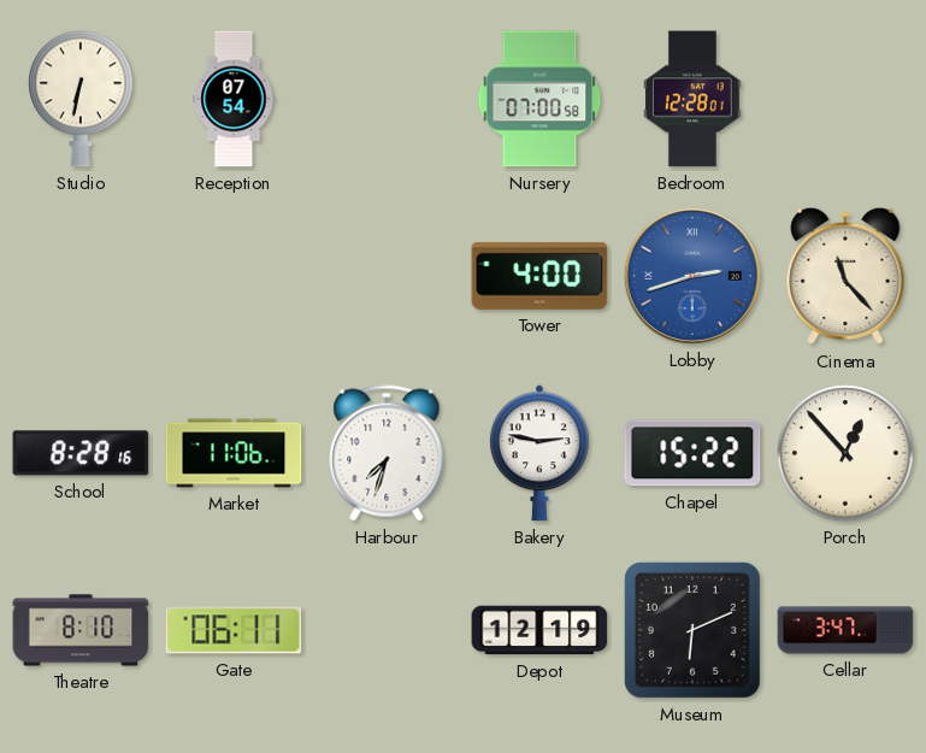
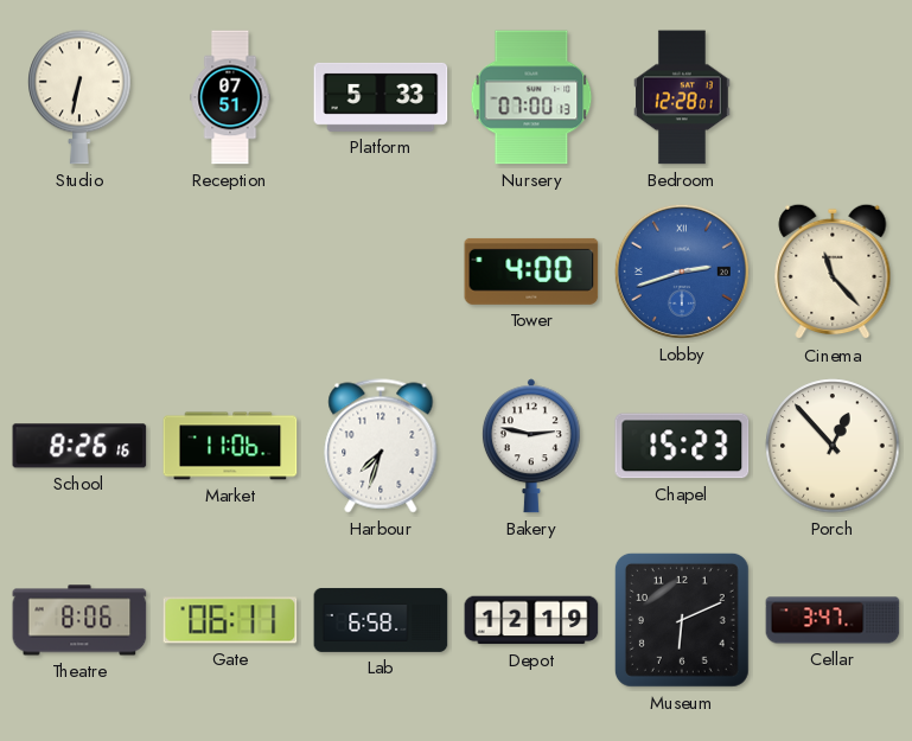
Reception: 07:54 -> 07:51
Platform: none -> 5:33
Nursery: 07:00:58 -> 07:00:13
School: 8:28 -> 8:26
Chapel: 15:22 -> 15:23
Theatre: 8:10 -> 8:06
Lab: none -> 6:58
